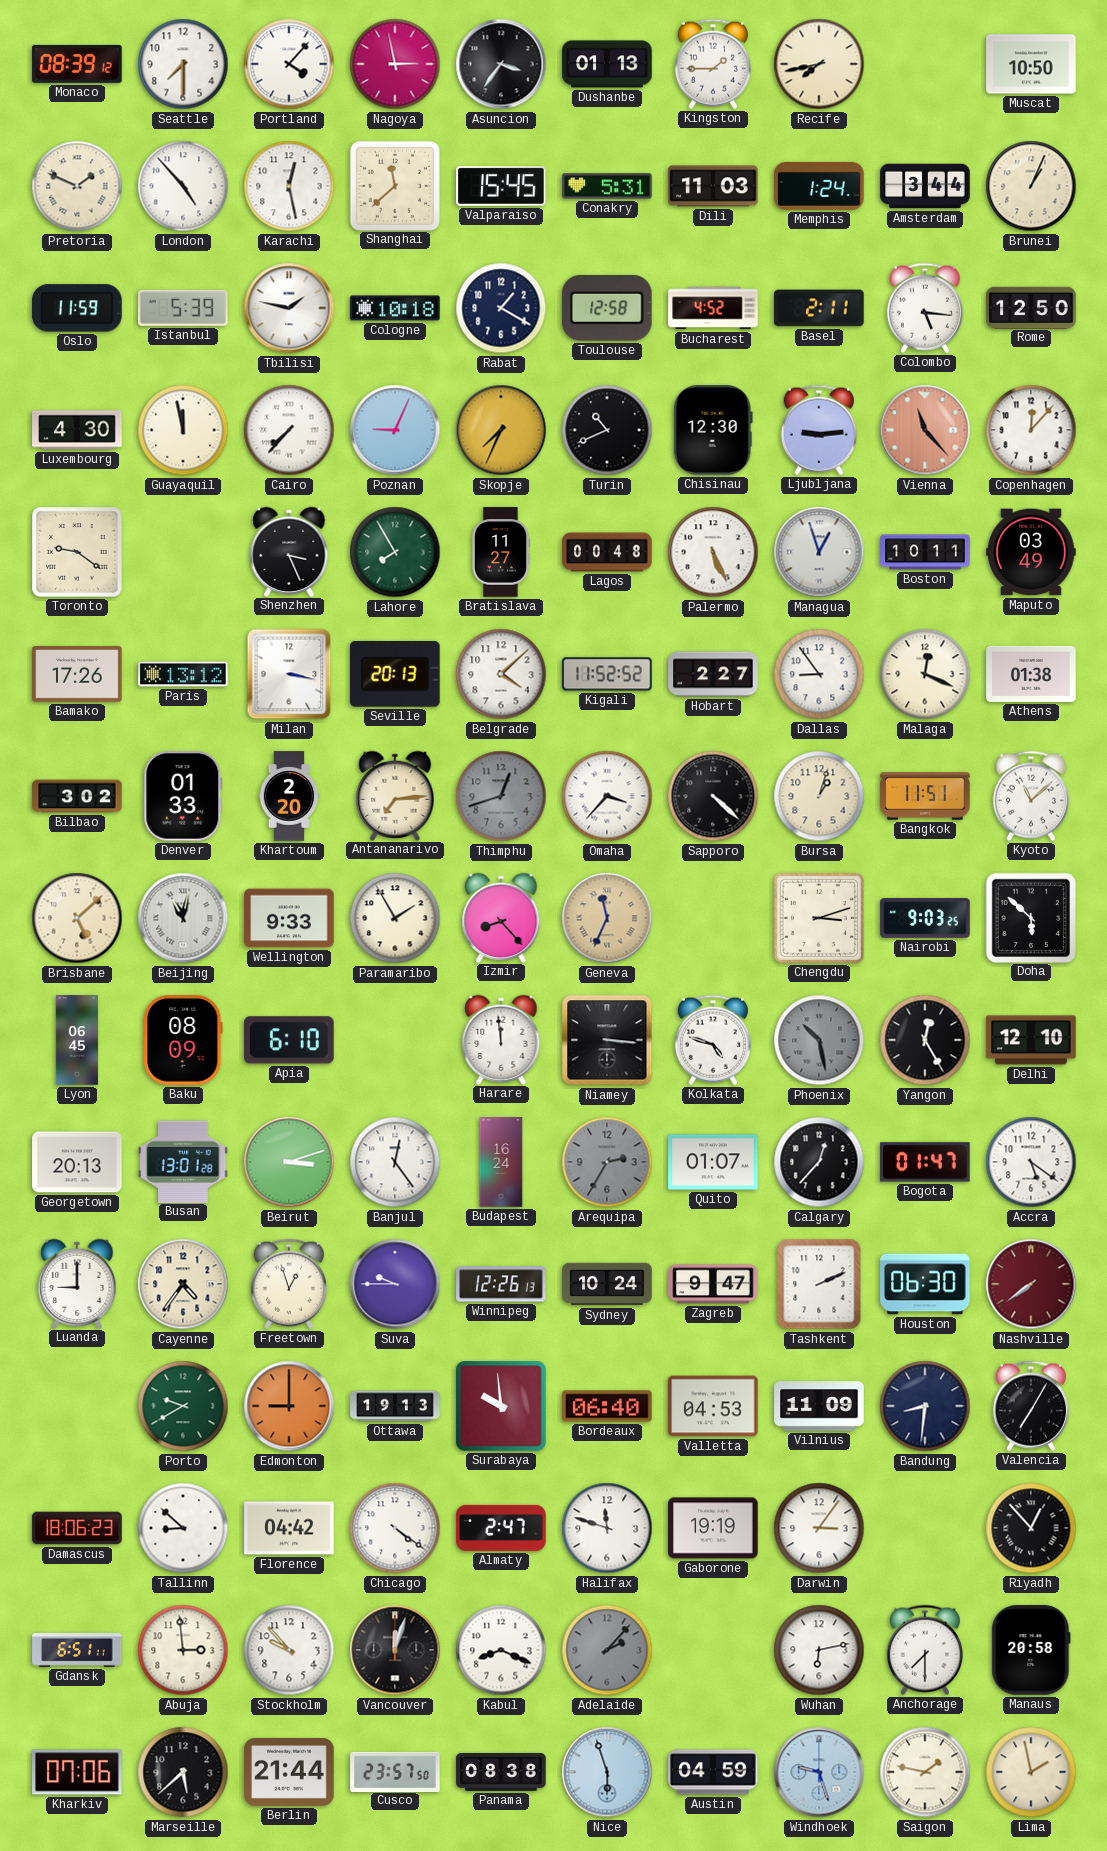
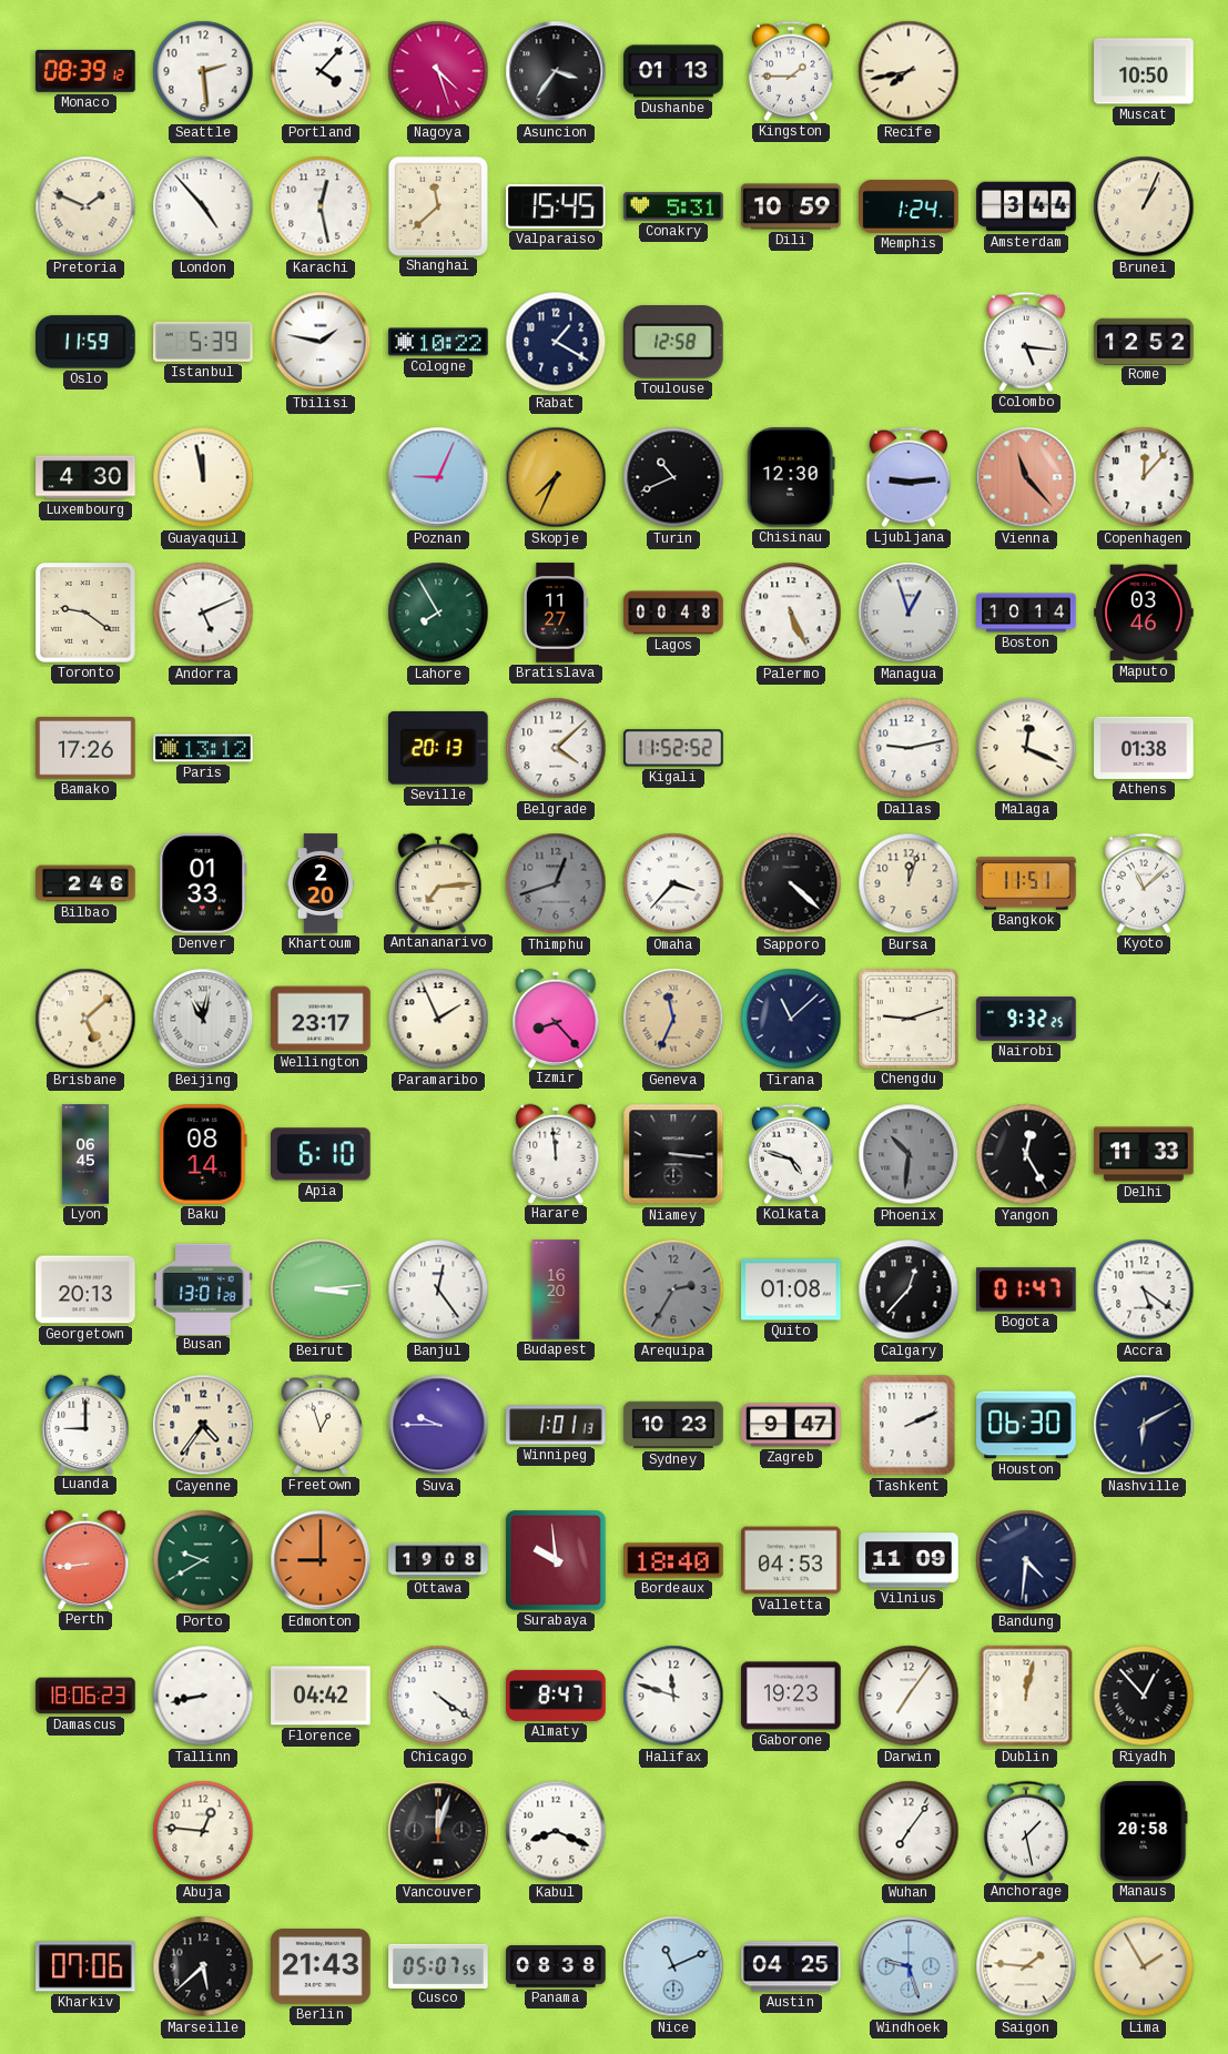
Seattle: 7:30 -> 2:29
Nagoya: 2:58 -> 4:27
Dili: 11:03 -> 10:59
Cologne: 10:18 -> 10:22
Bucharest: 4:52 -> none
Basel: 2:11 -> none
Rome: 12:50 -> 12:52
Cairo: 7:37 -> none
Andorra: none -> 5:11
Shenzhen: 3:26 -> none
Boston: 10:11 -> 10:14
Maputo: 03:49 -> 03:46
Milan: 3:17 -> none
Hobart: 2:27 -> none
Dallas: 8:54 -> 9:13
Bilbao: 3:02 -> 2:46
Bursa: 1:03 -> 12:03
Wellington: 9:33 -> 23:17
Paramaribo: 1:55 -> 1:56
Tirana: none -> 11:08
Chengdu: 3:12 -> 9:12
Nairobi: 9:03 -> 9:32
Doha: 5:52 -> none
Baku: 08:09 -> 08:14
Phoenix: 10:28 -> 10:31
Delhi: 12:10 -> 11:33
Beirut: 3:12 -> 3:14
Budapest: 16:24 -> 16:20
Quito: 01:07 -> 01:08
Winnipeg: 12:26 -> 1:01
Sydney: 10:24 -> 10:23
Nashville: 7:39 -> 6:10
Nashville dial: burgundy -> navy
Perth: none -> 8:44
Ottawa: 19:13 -> 19:08
Bordeaux: 06:40 -> 18:40
Bandung: 8:31 -> 4:31
Valencia: 7:05 -> none
Tallinn: 8:52 -> 8:43
Almaty: 2:47 -> 8:47
Gaborone: 19:19 -> 19:23
Darwin: 3:06 -> 7:06
Dublin: none -> 12:02
Gdansk: 6:51 -> none
Abuja: 2:59 -> 12:46
Stockholm: 9:53 -> none
Adelaide: 2:07 -> none
Wuhan: 6:13 -> 7:06
Anchorage: 7:30 -> 1:28
Berlin: 21:44 -> 21:43
Cusco: 23:57 -> 05:07
Nice: 5:57 -> 11:11
Austin: 04:59 -> 04:25
Saigon: 1:47 -> 1:46
Lima: 1:58 -> 1:55
